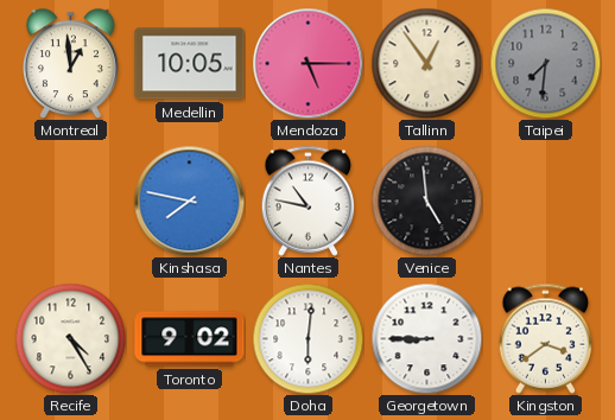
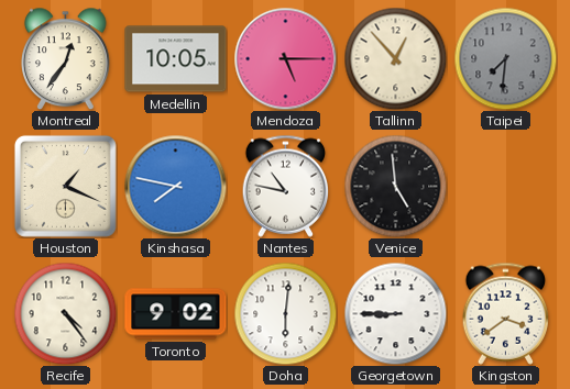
Montreal: 12:59 -> 12:36
Tallinn: 12:54 -> 12:53
Houston: none -> 1:19
Recife: 4:25 -> 4:24
